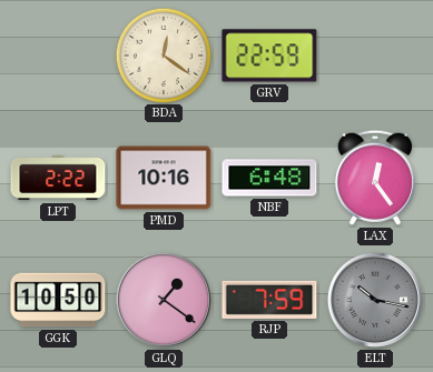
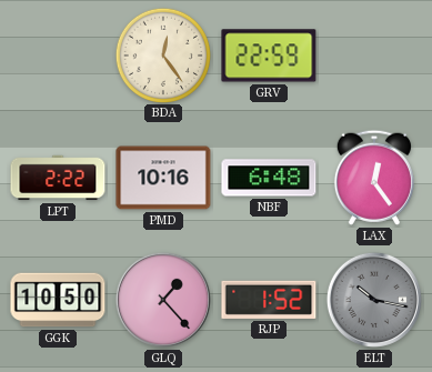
BDA: 12:21 -> 12:24
GLQ: 1:21 -> 1:23
RJP: 7:59 -> 1:52
